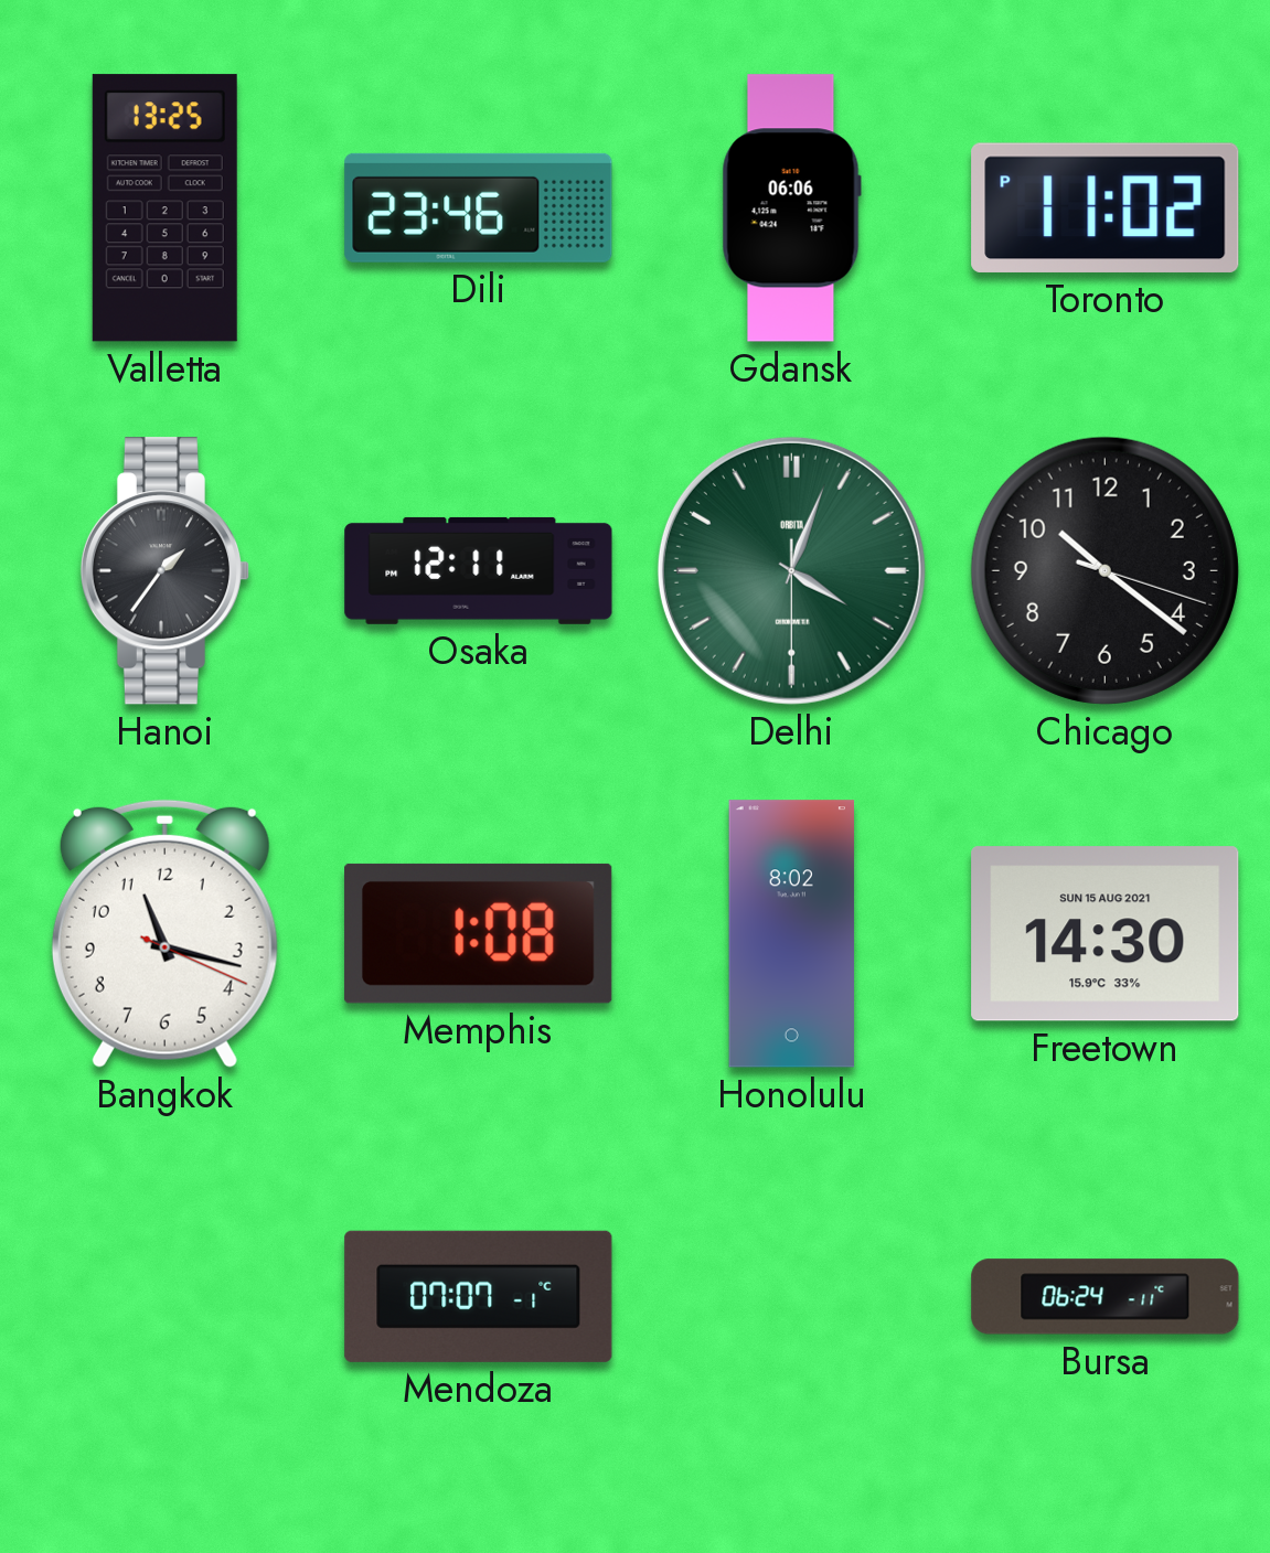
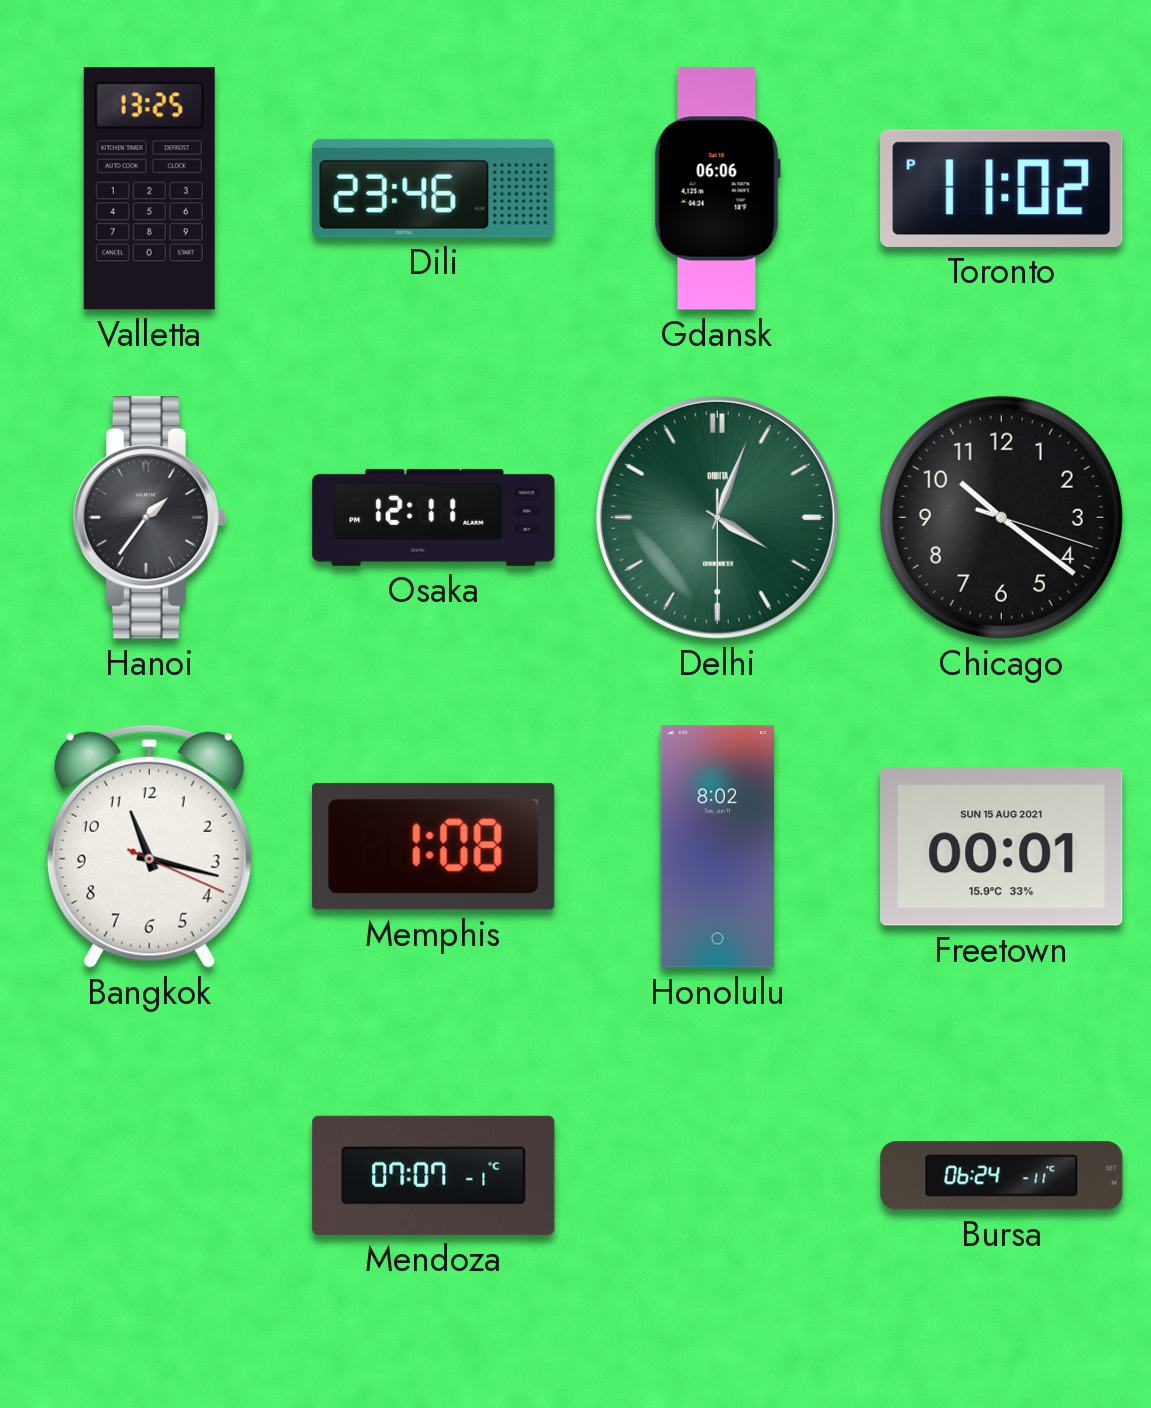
Freetown: 14:30 -> 00:01
